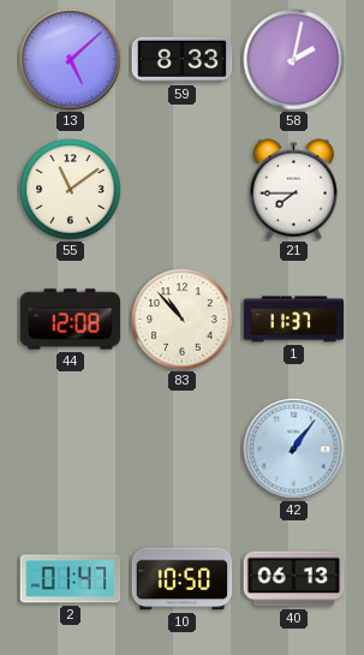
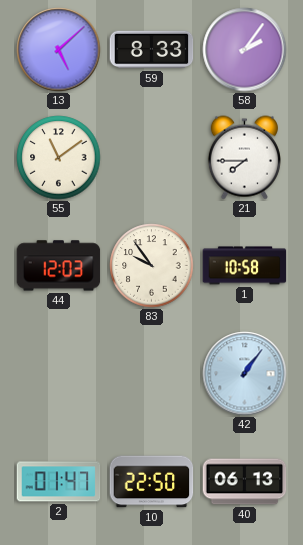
58: 2:02 -> 2:06
44: 12:08 -> 12:03
83: 10:53 -> 9:54
1: 11:37 -> 10:58
10: 10:50 -> 22:50
